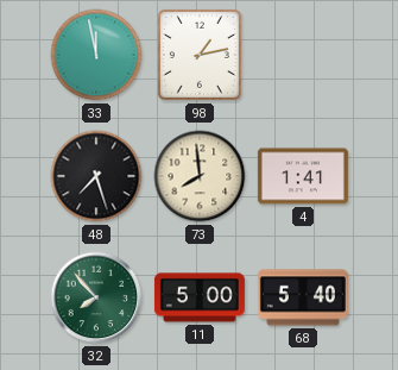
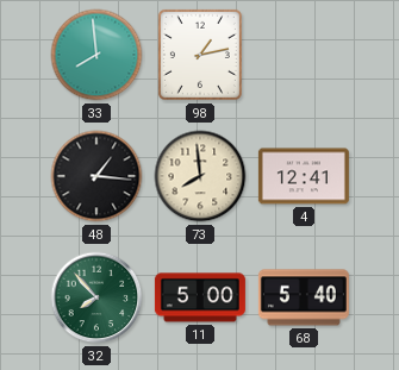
33: 11:58 -> 7:59
48: 7:27 -> 1:16
4: 1:41 -> 12:41
